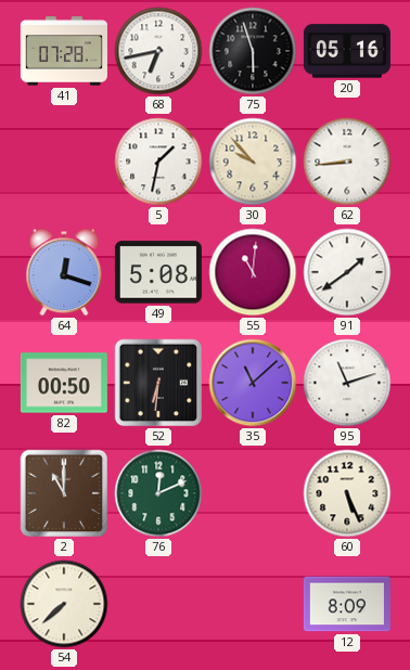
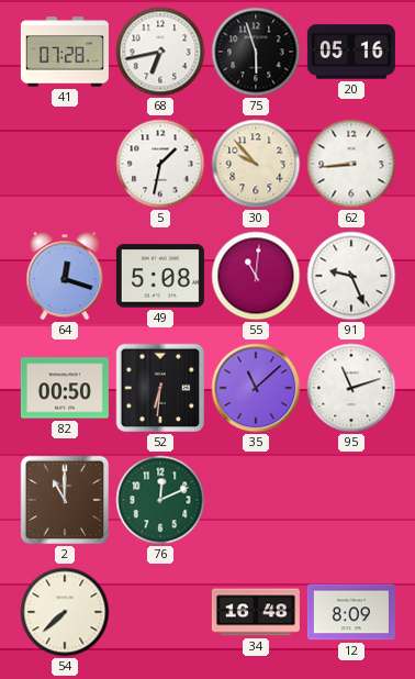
91: 1:39 -> 9:26
60: 5:26 -> none
34: none -> 16:48
